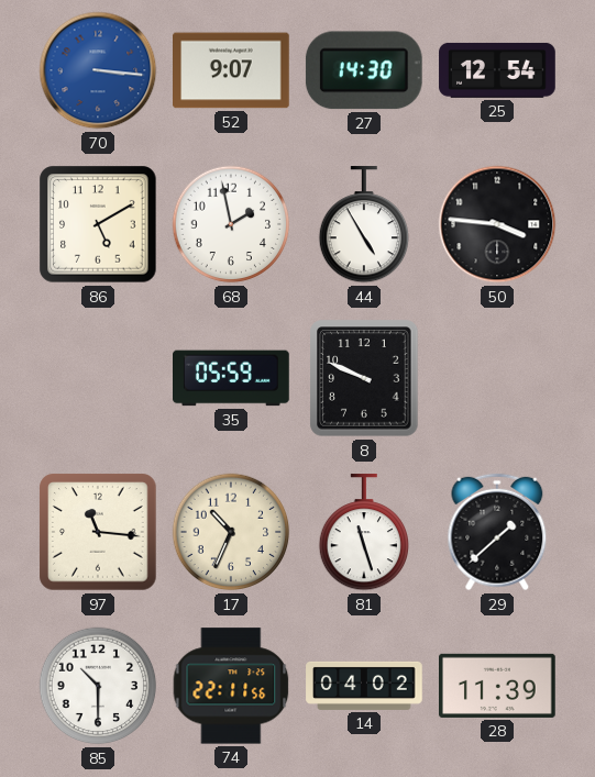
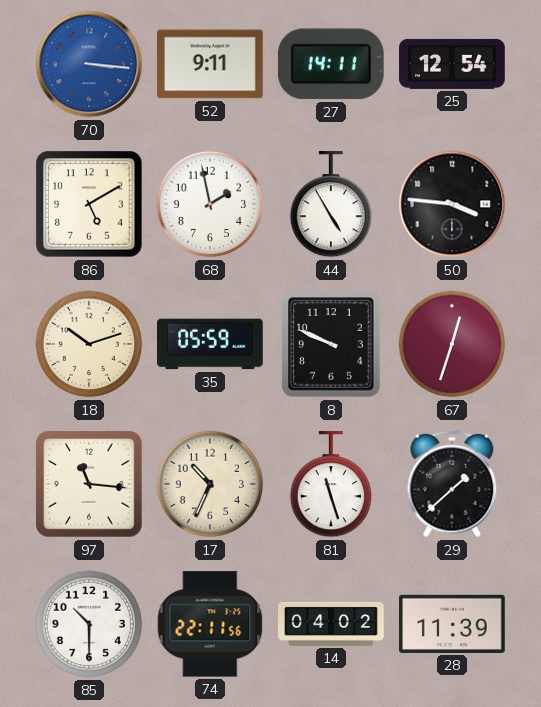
52: 9:07 -> 9:11
27: 14:30 -> 14:11
18: none -> 10:12
67: none -> 12:33
